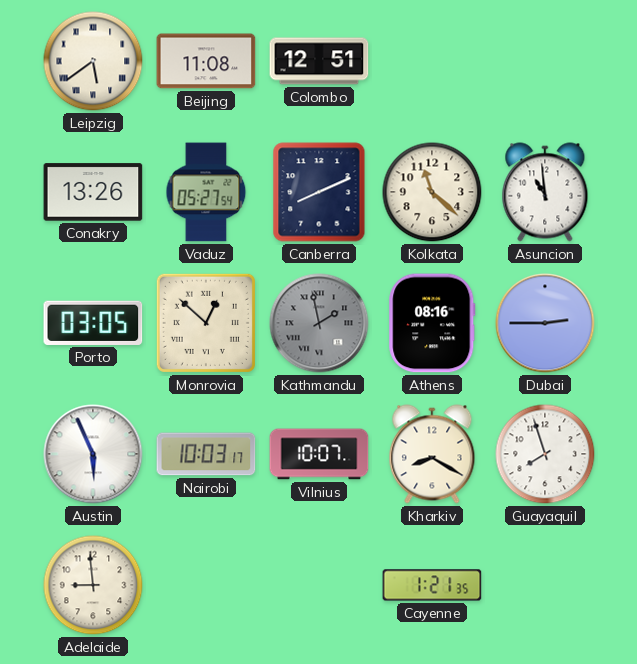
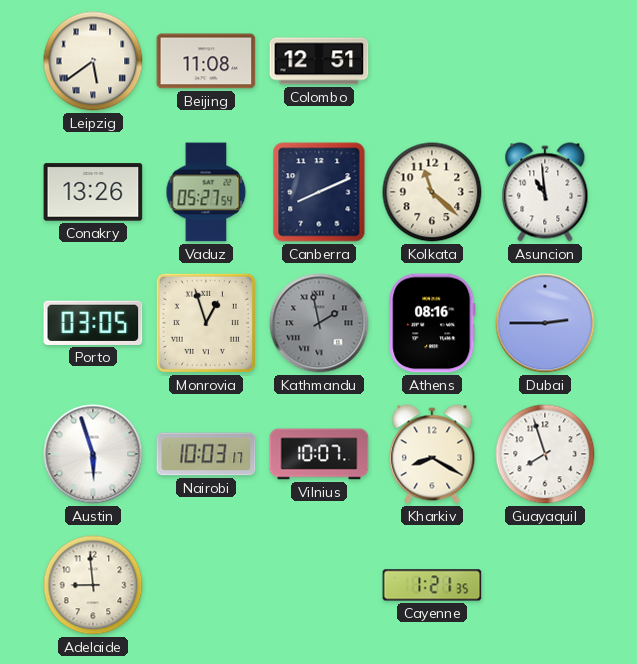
Monrovia: 12:52 -> 12:57
Austin: 5:56 -> 5:57
